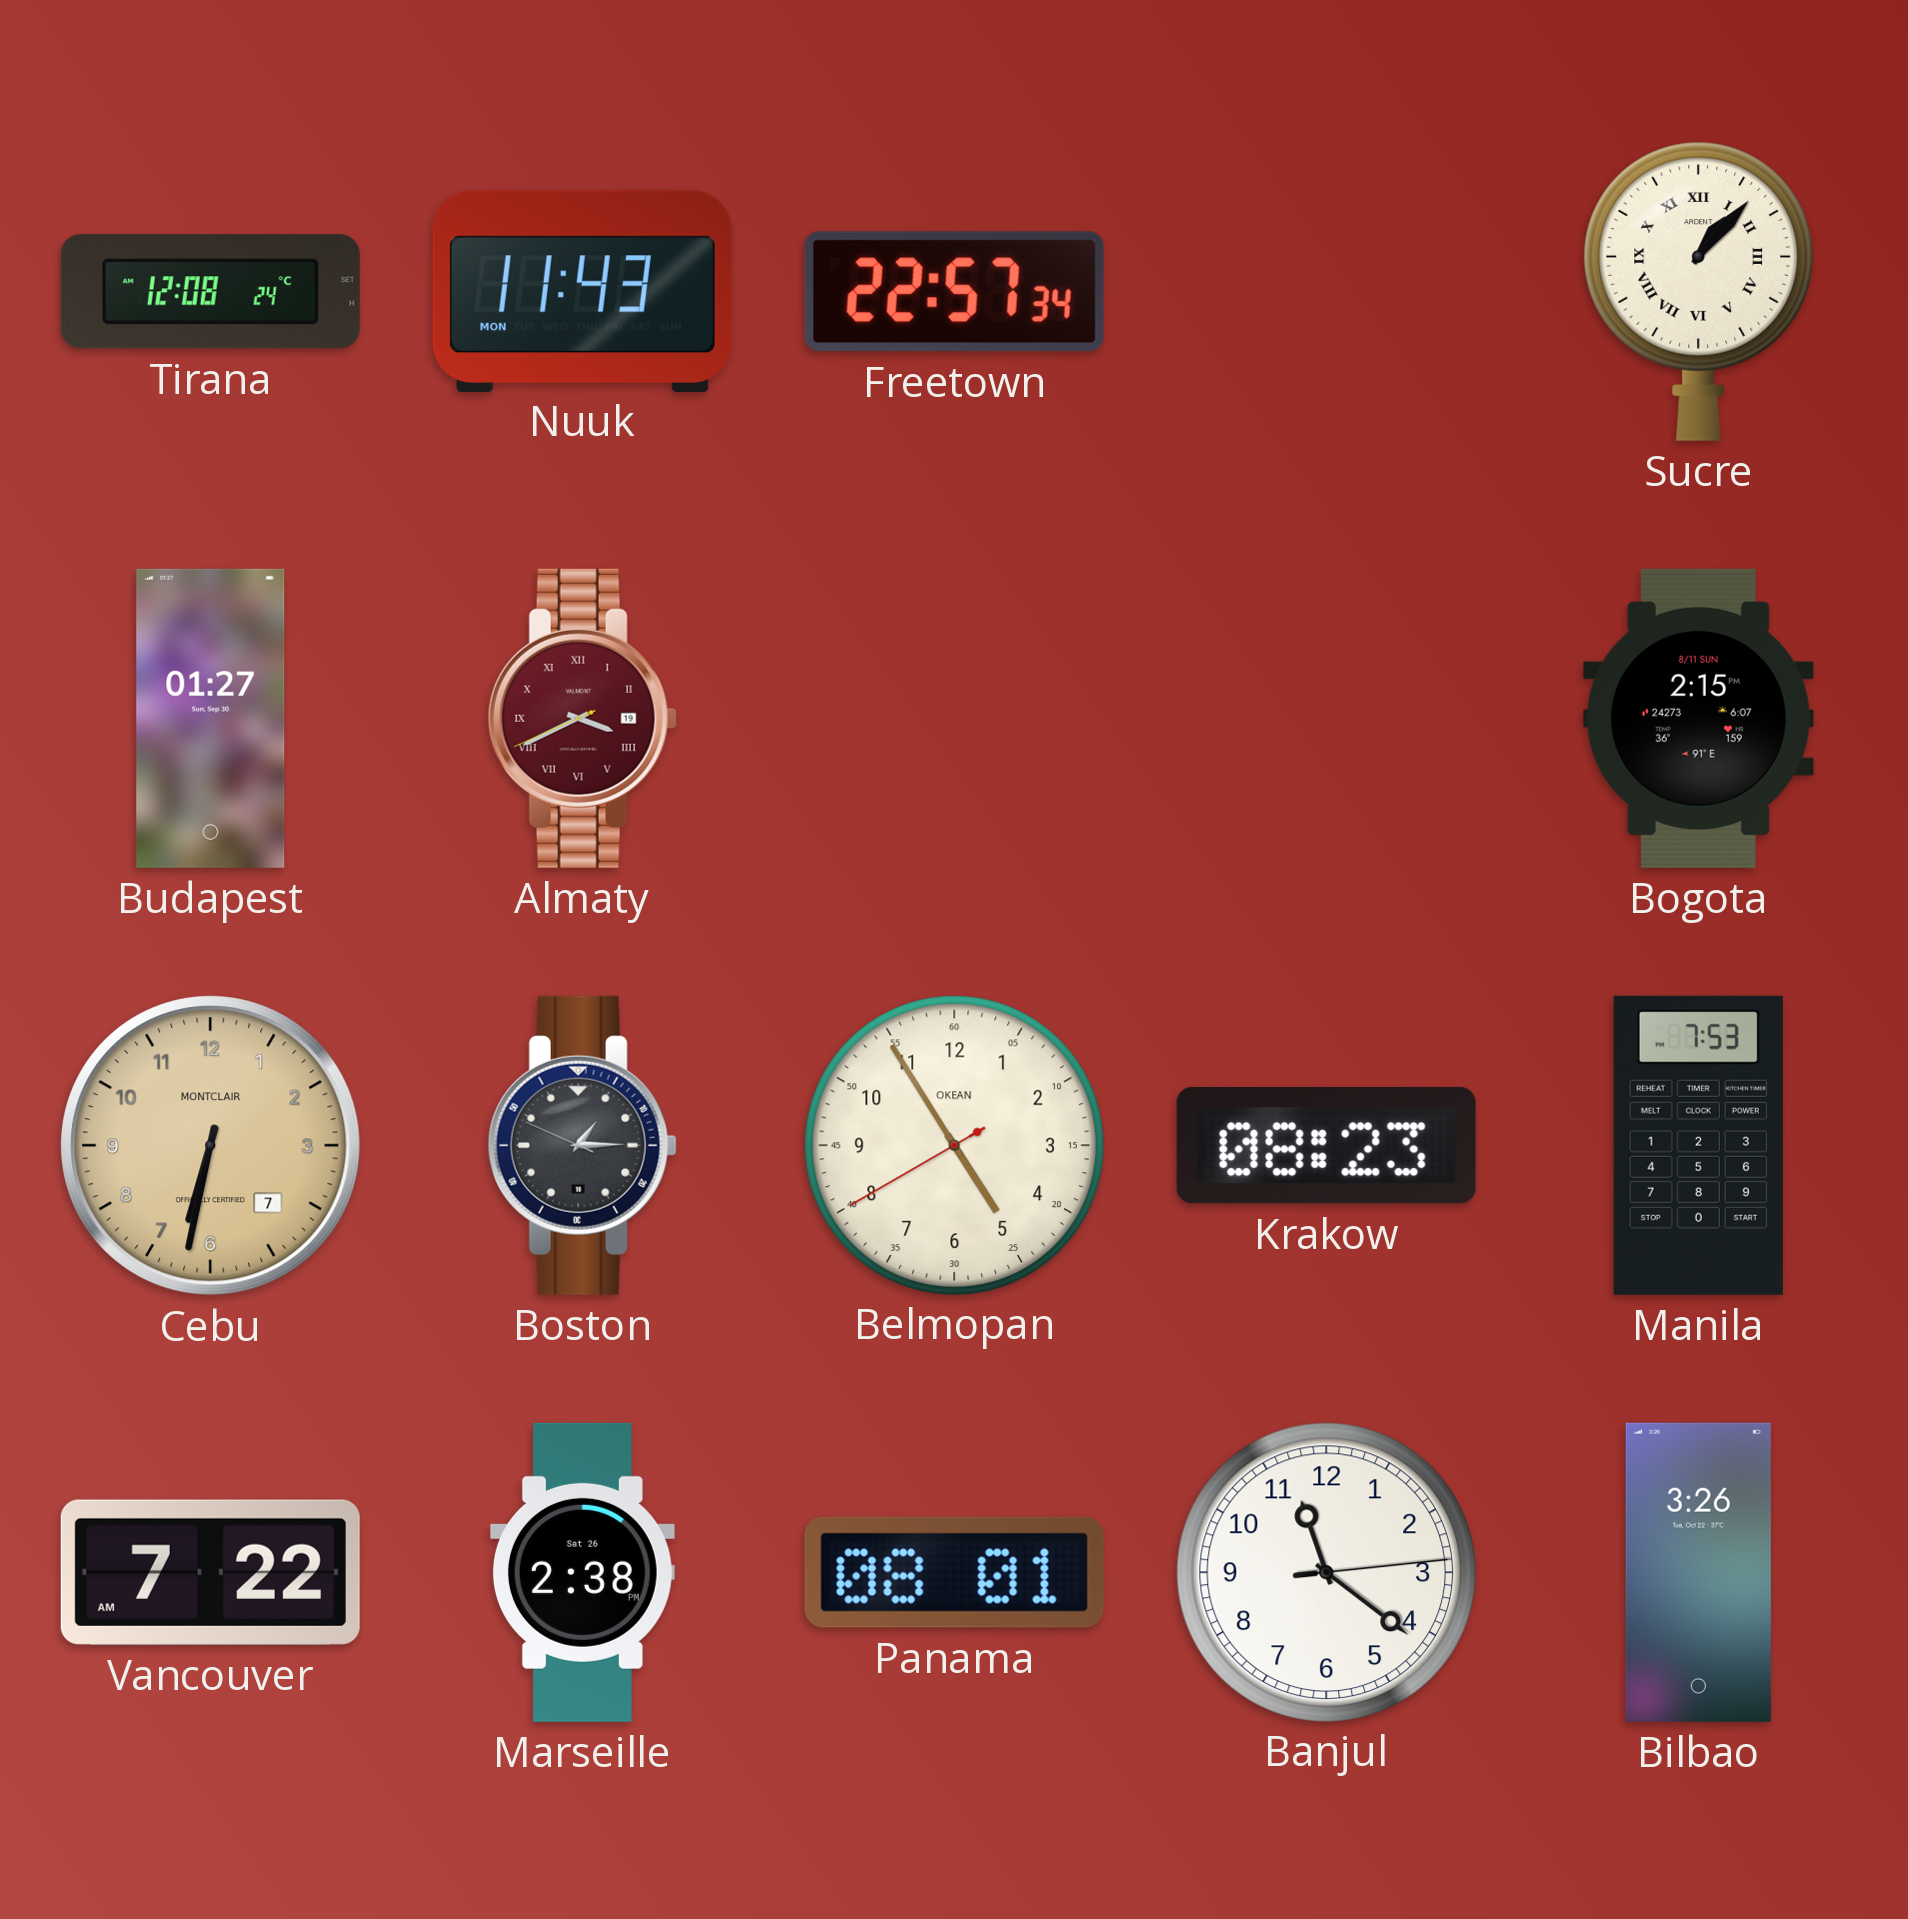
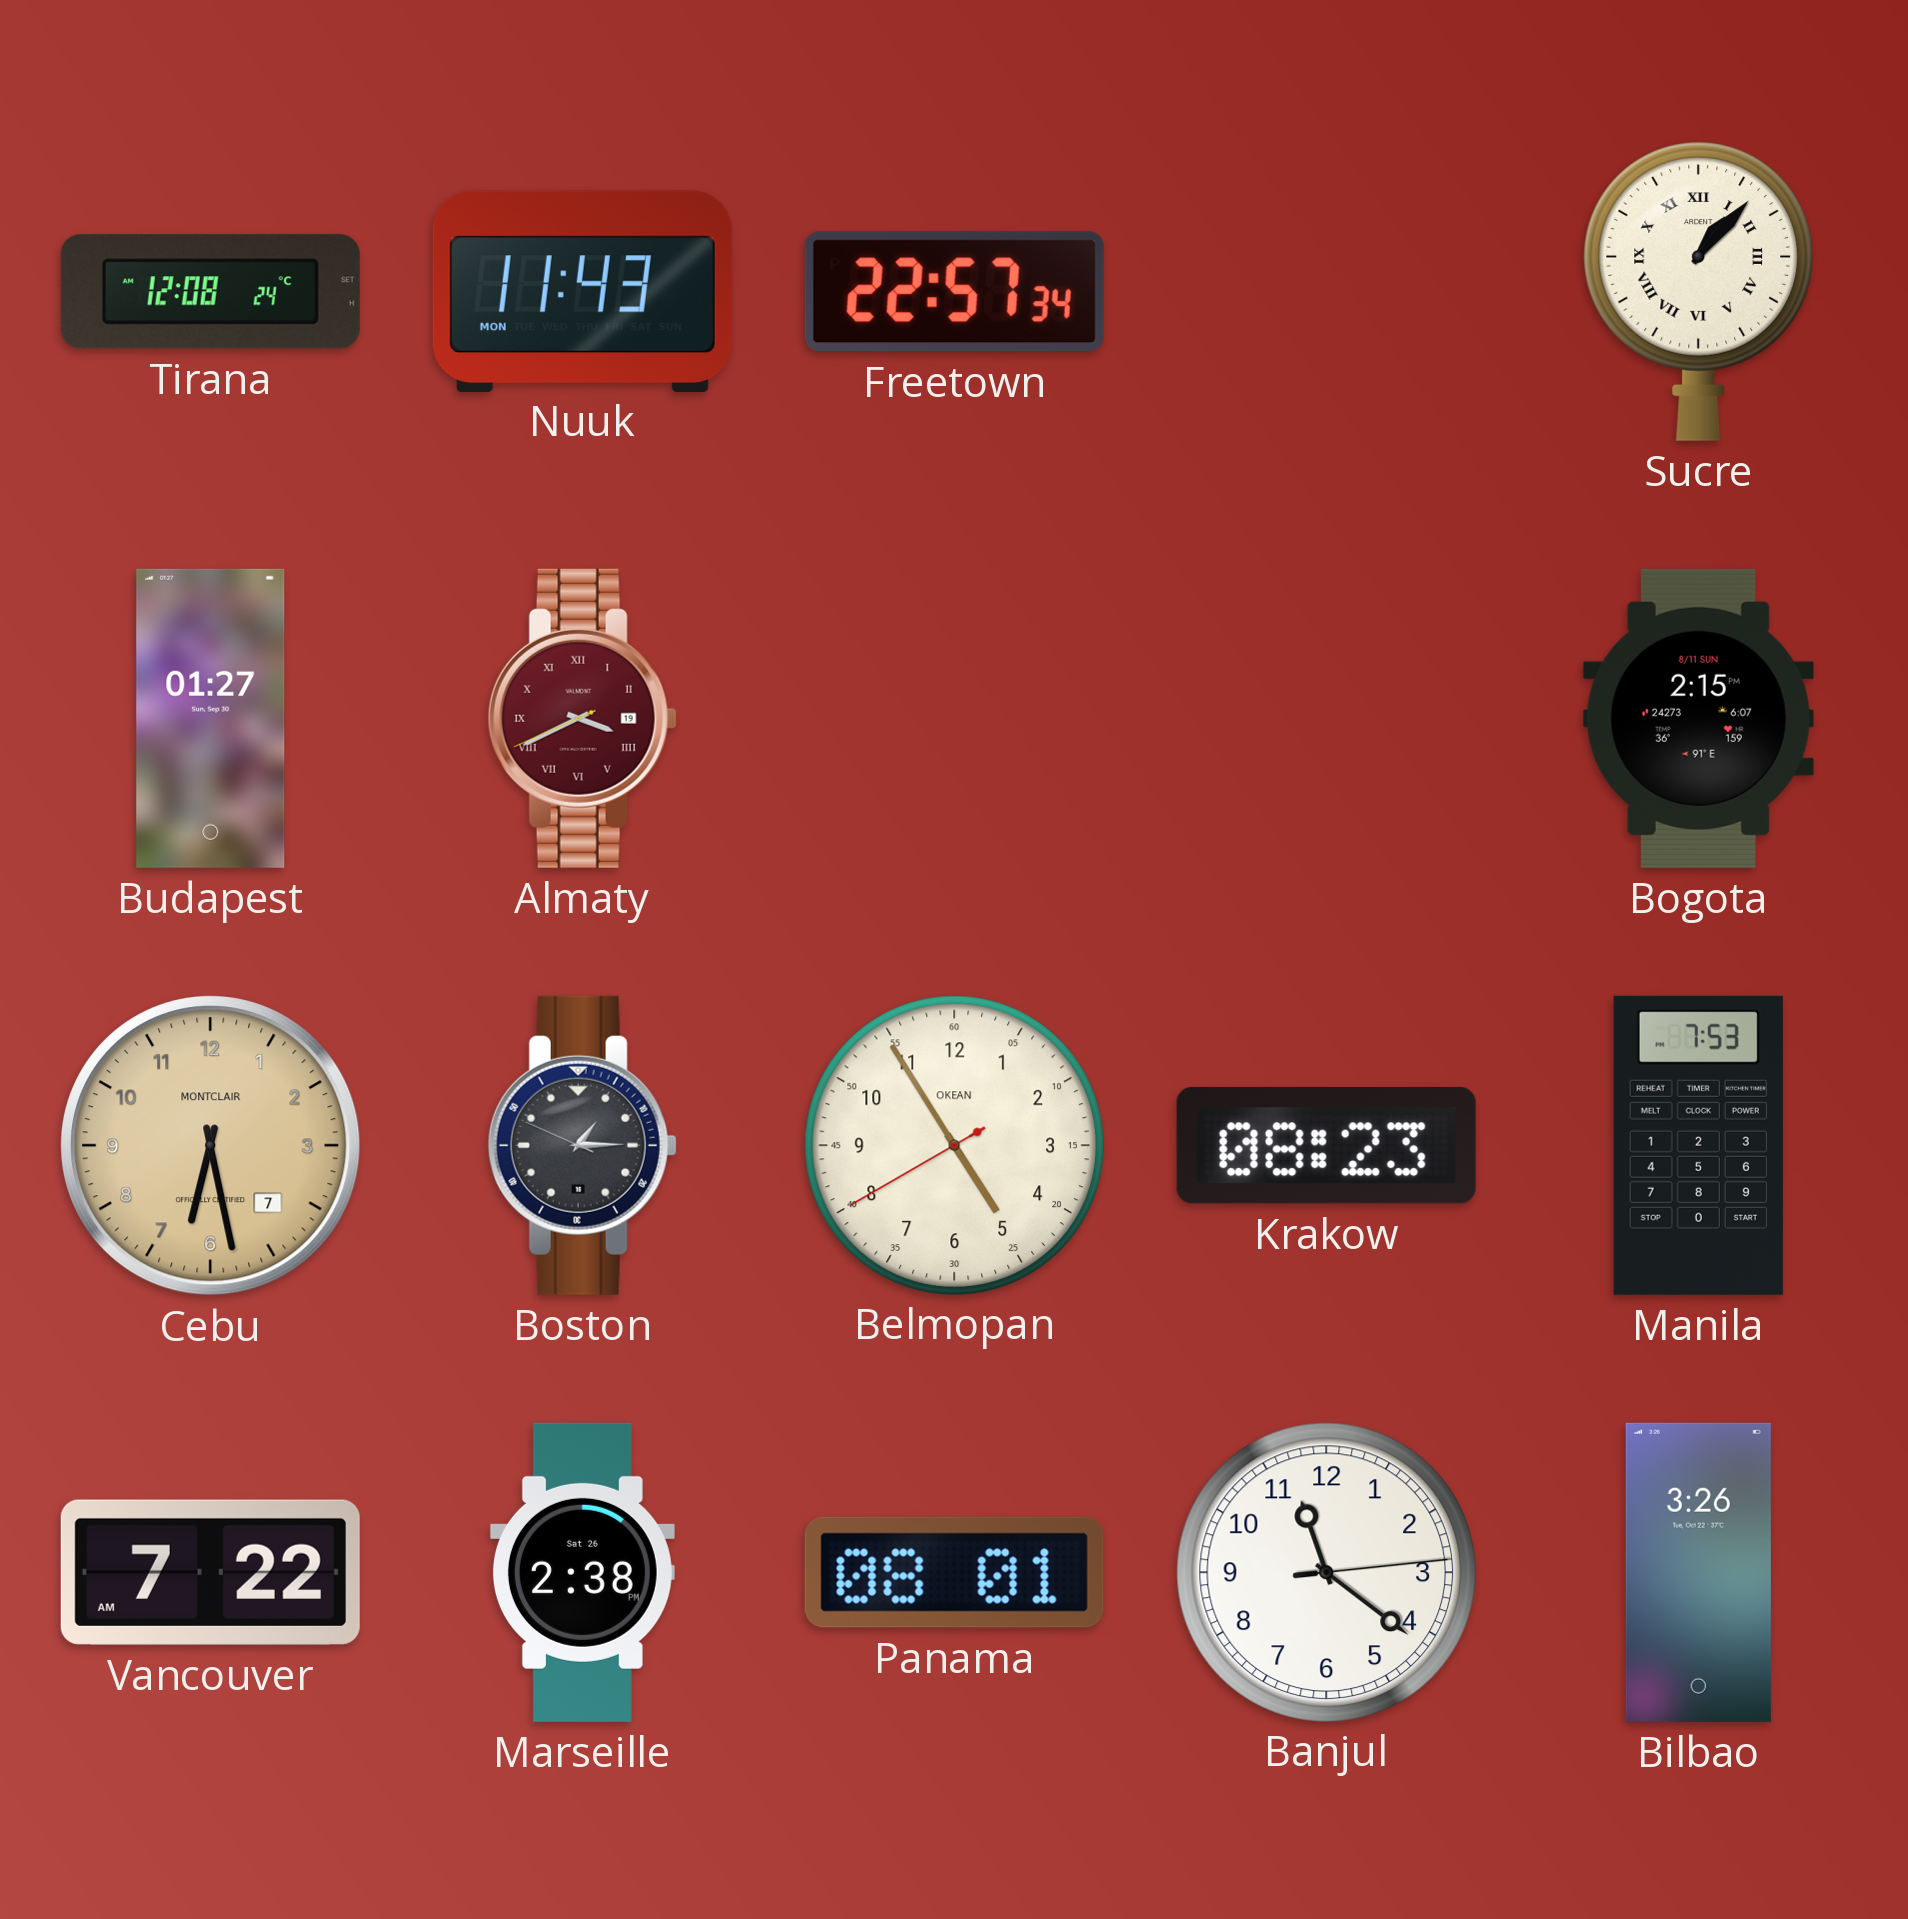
Cebu: 6:32 -> 6:28
